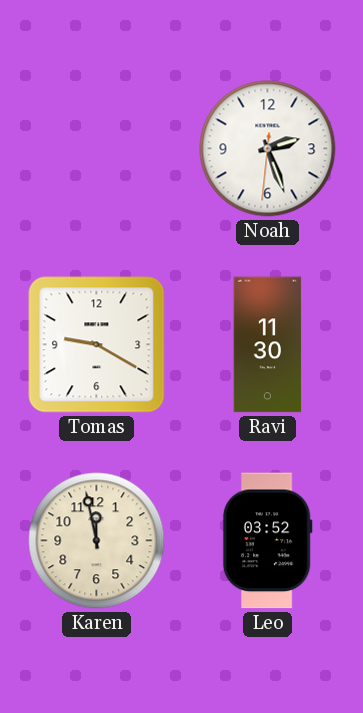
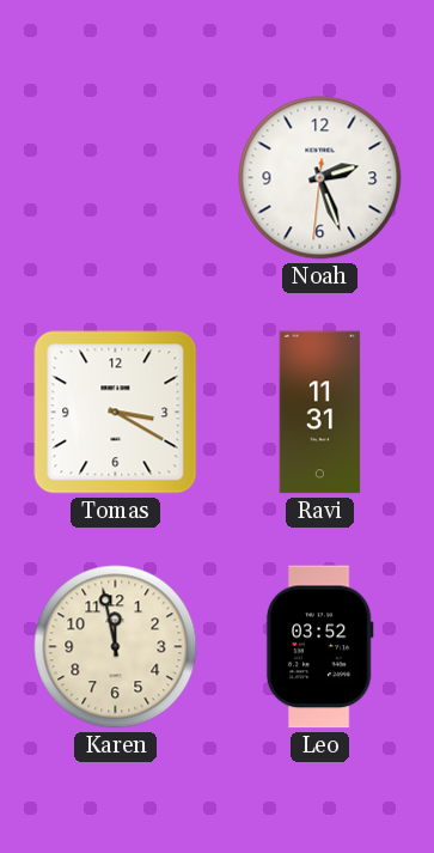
Tomas: 9:20 -> 3:20
Ravi: 11:30 -> 11:31
